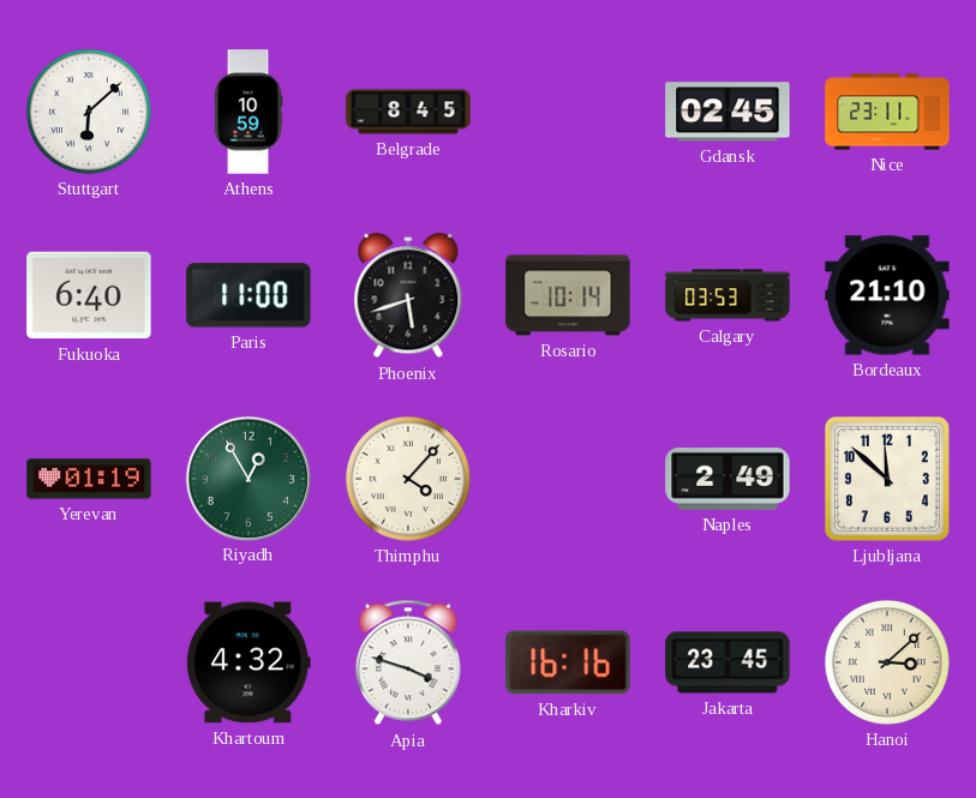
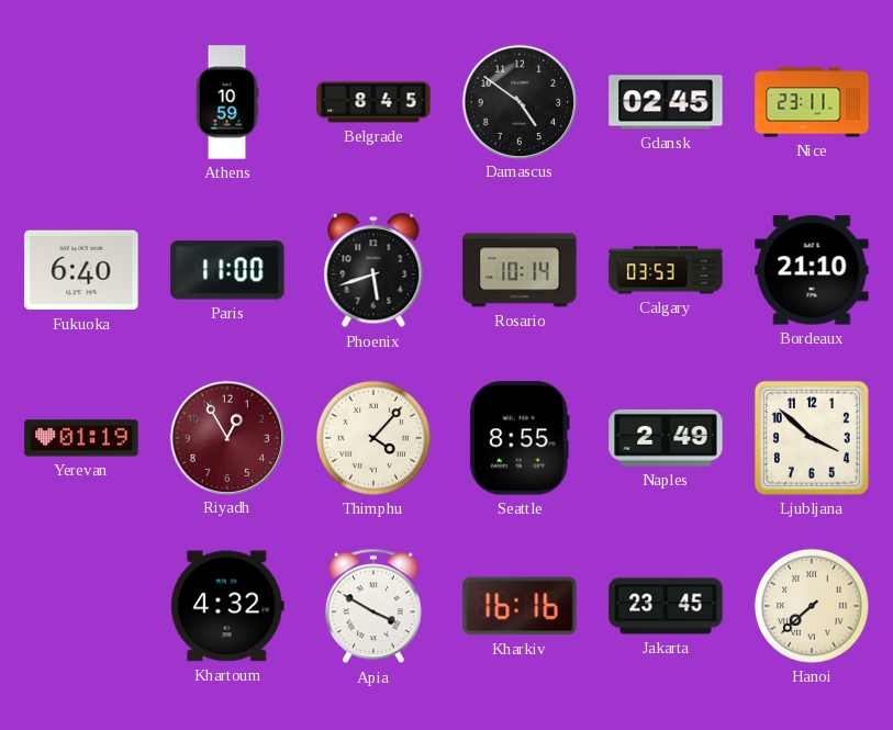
Stuttgart: 6:08 -> none
Damascus: none -> 4:51
Riyadh dial: green -> burgundy
Seattle: none -> 8:55
Ljubljana: 11:52 -> 3:52
Apia: 3:48 -> 3:50
Hanoi: 3:08 -> 7:38
